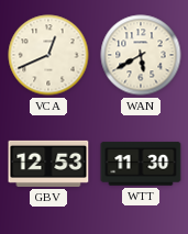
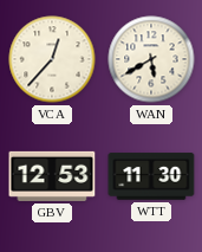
VCA: 12:41 -> 12:37
